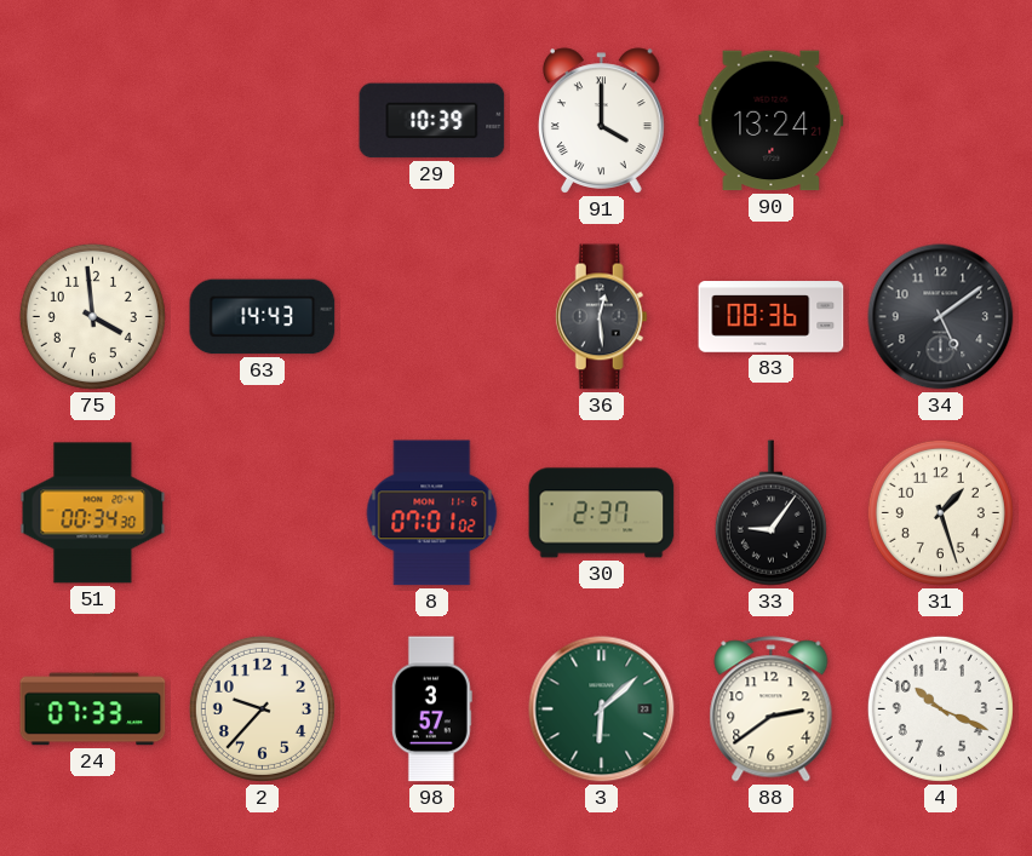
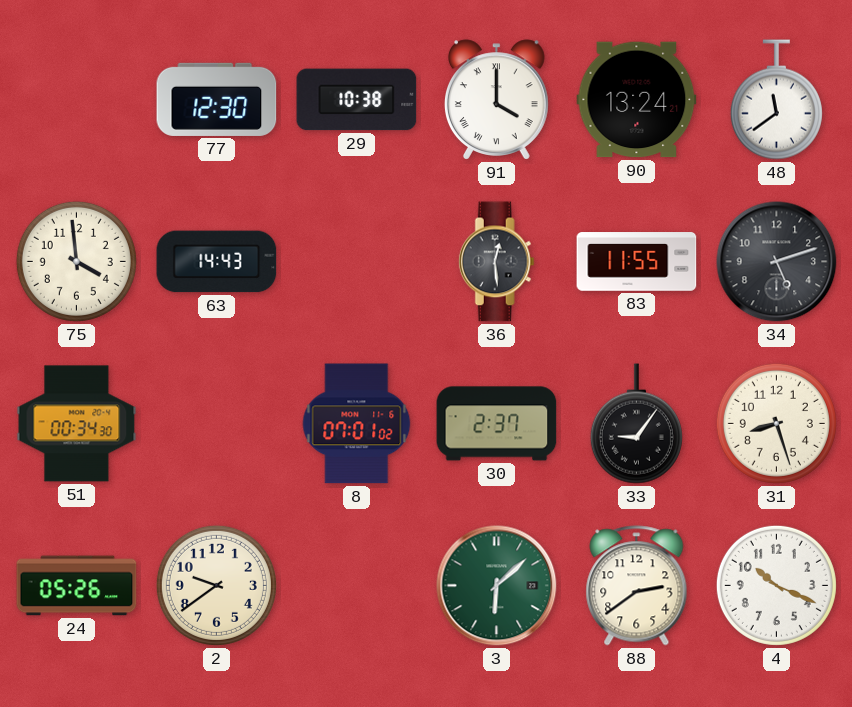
77: none -> 12:30
29: 10:39 -> 10:38
48: none -> 11:39
83: 08:36 -> 11:55
34: 5:09 -> 5:12
31: 1:27 -> 8:27
24: 07:33 -> 05:26
2: 9:37 -> 9:39
98: 3:57 -> none
